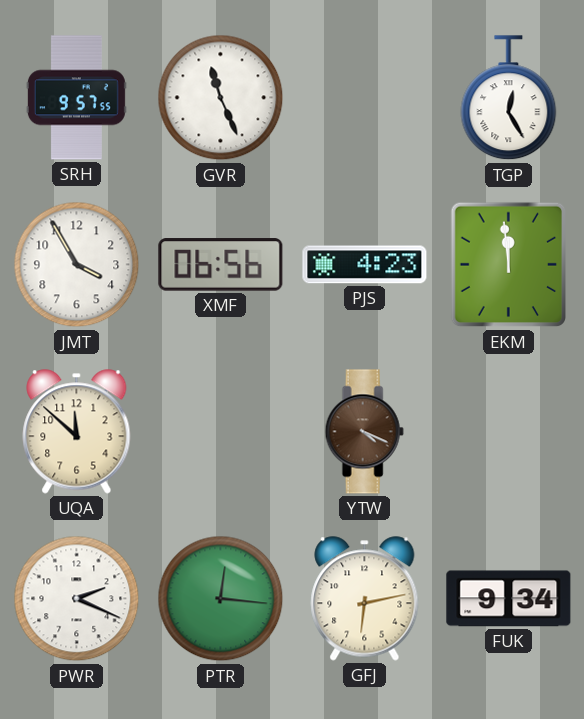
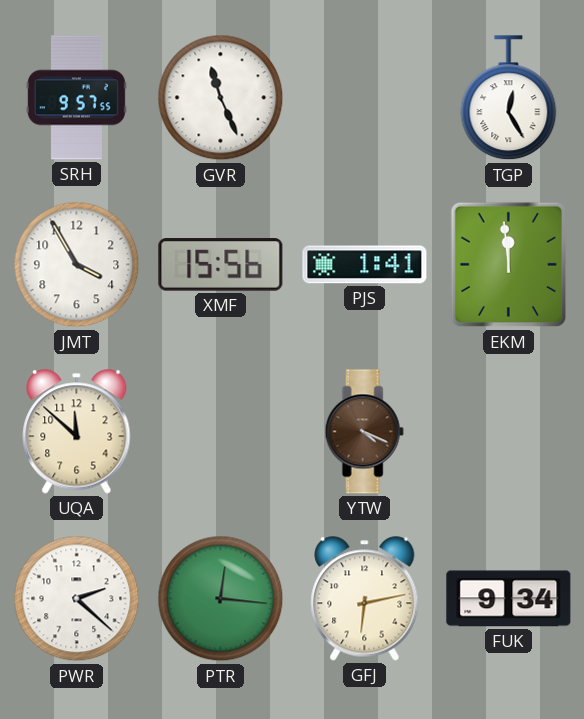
XMF: 06:56 -> 15:56
PJS: 4:23 -> 1:41
PWR: 2:19 -> 2:22
